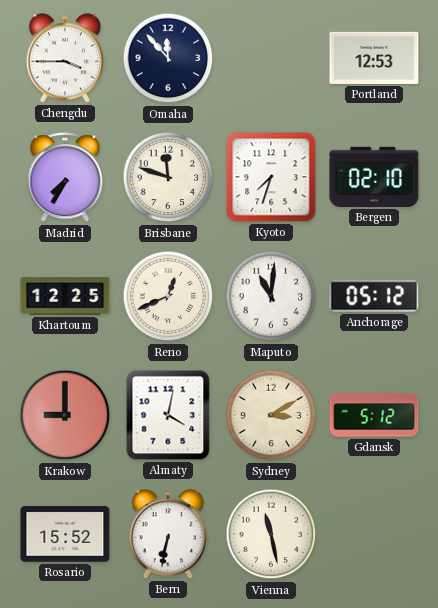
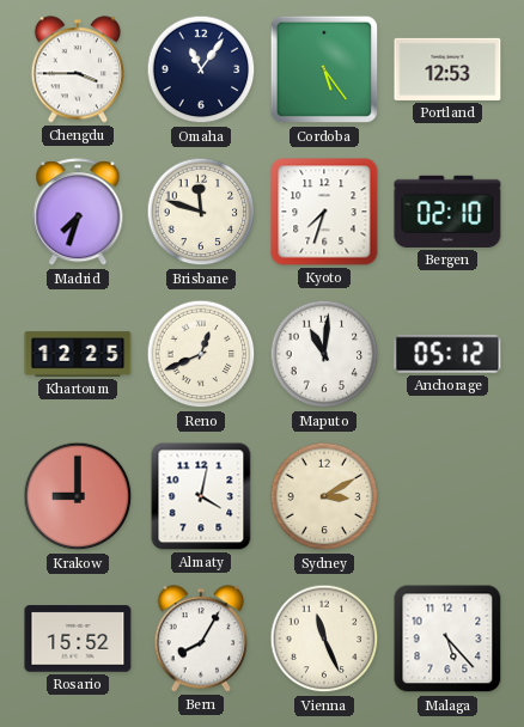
Omaha: 11:53 -> 11:06
Cordoba: none -> 5:24
Madrid: 7:35 -> 7:33
Gdansk: 5:12 -> none
Bern: 6:32 -> 8:05
Vienna: 11:28 -> 11:26
Malaga: none -> 5:23
